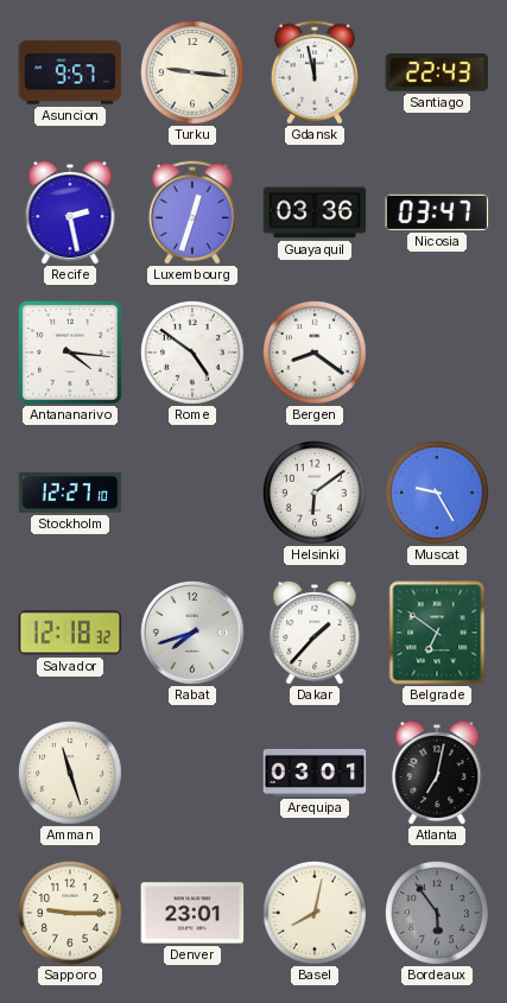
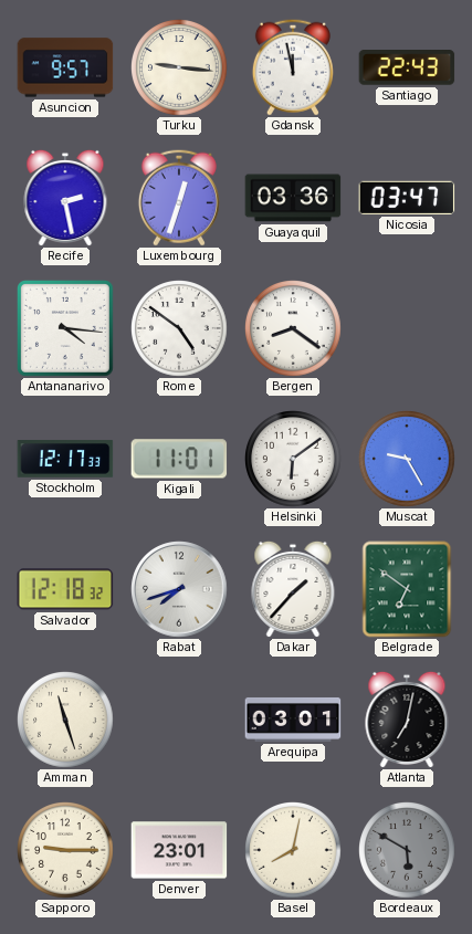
Stockholm: 12:27 -> 12:17
Kigali: none -> 11:01
Bordeaux: 5:54 -> 5:50
